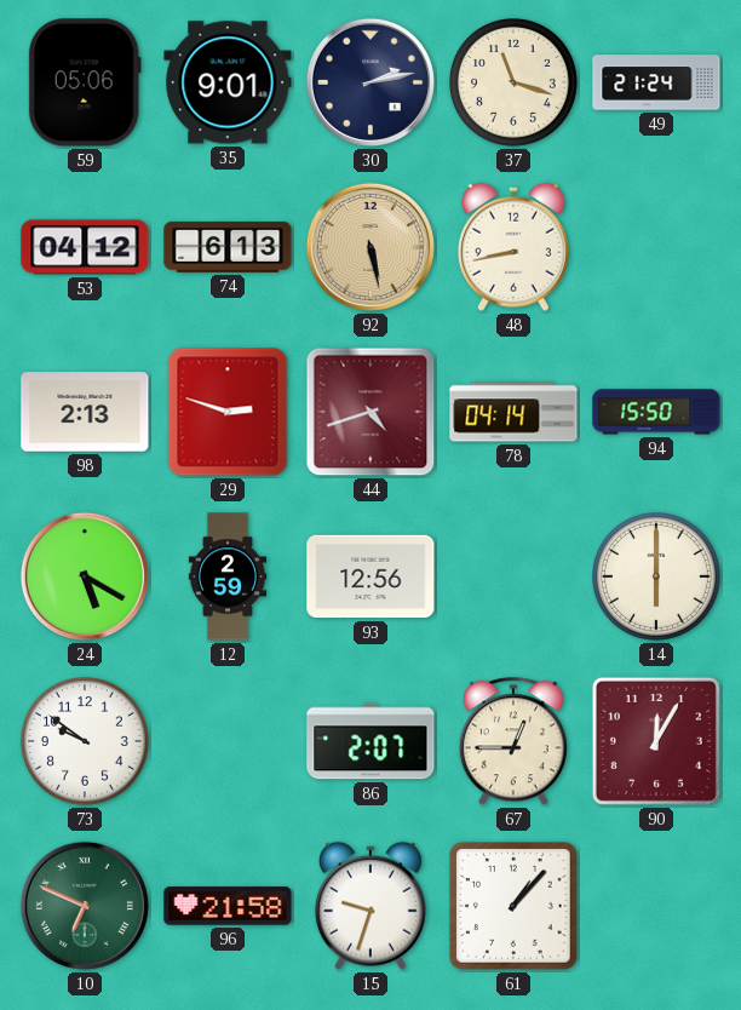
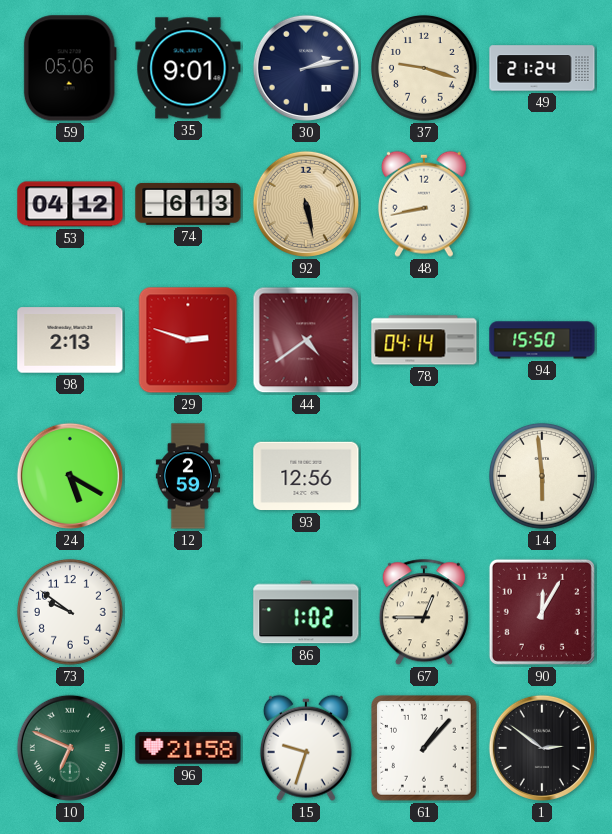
37: 11:18 -> 9:18
44: 4:42 -> 4:39
14: 6:00 -> 5:59
86: 2:07 -> 1:02
1: none -> 2:51
